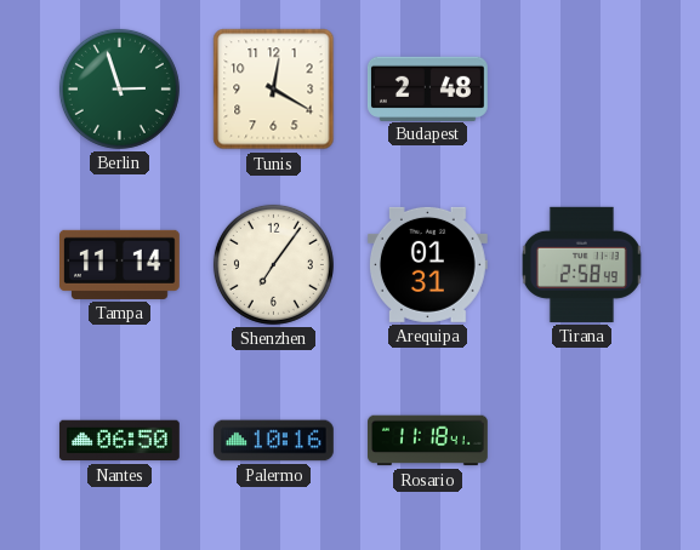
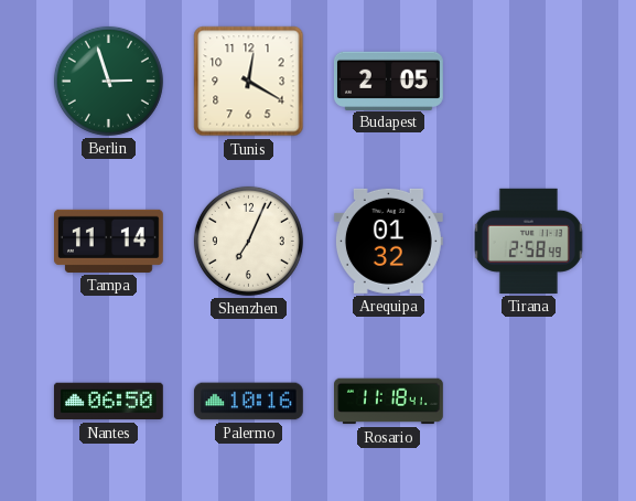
Budapest: 2:48 -> 2:05
Shenzhen: 7:06 -> 7:04
Arequipa: 01:31 -> 01:32
